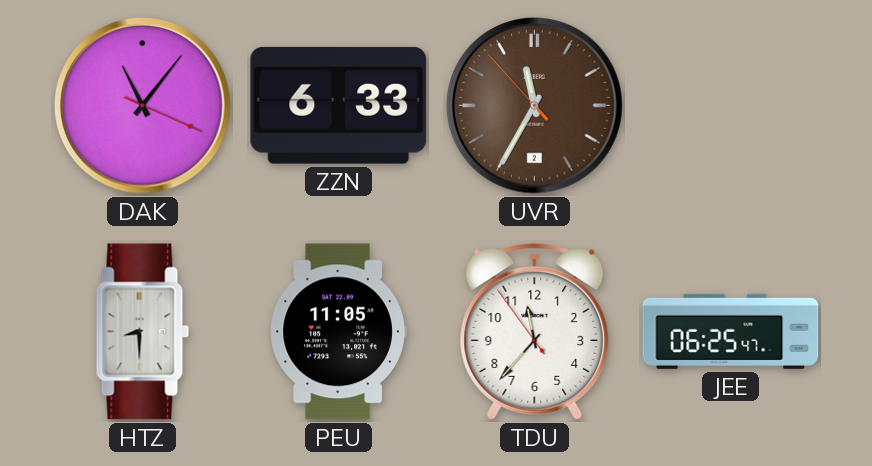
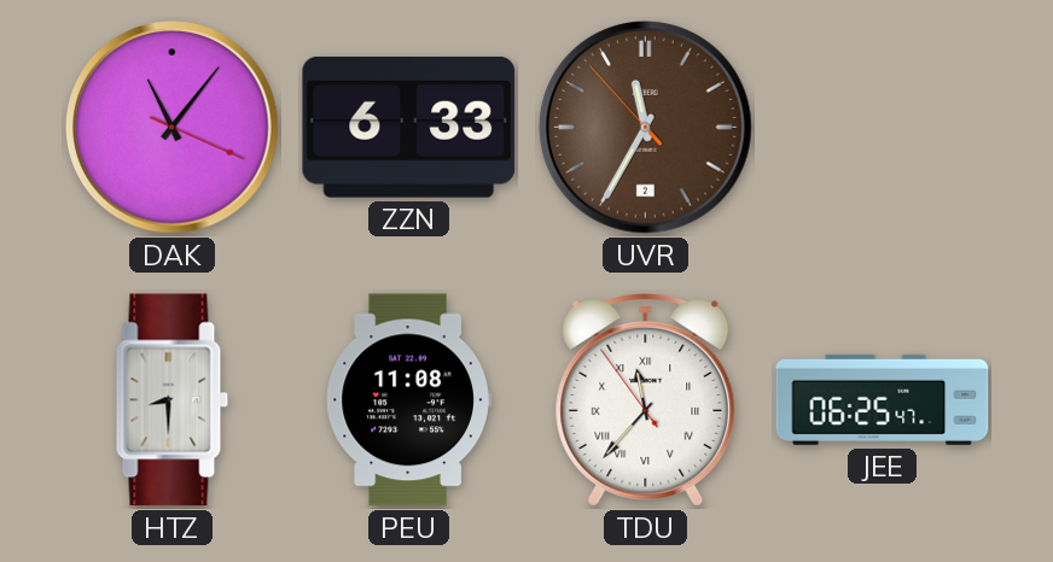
PEU: 11:05 -> 11:08
TDU numerals: Arabic -> Roman
